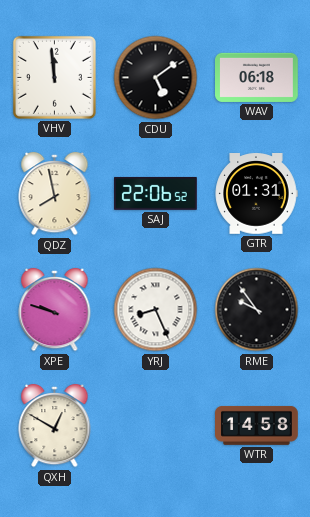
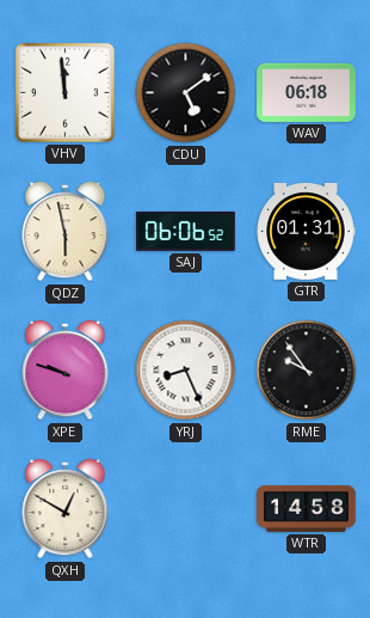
QDZ: 7:58 -> 5:58
SAJ: 22:06 -> 06:06
